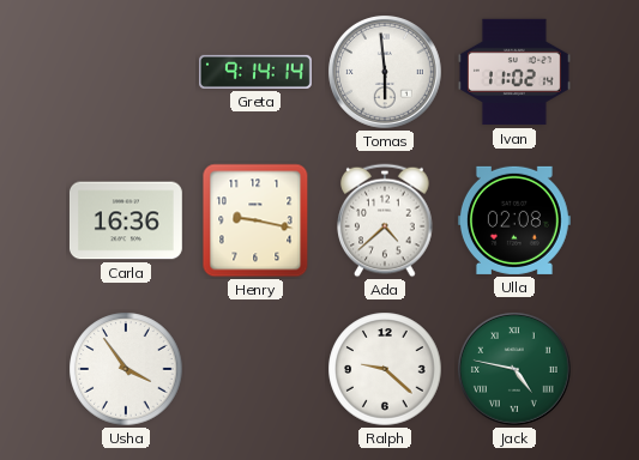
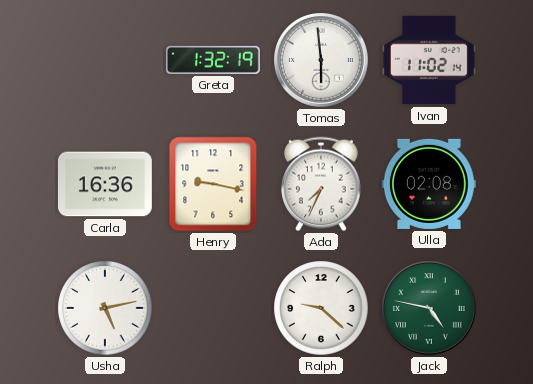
Greta: 9:14 -> 1:32
Ada: 4:38 -> 7:34
Usha: 3:54 -> 5:13
